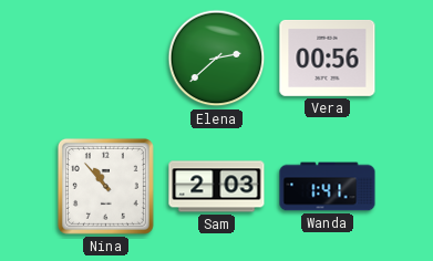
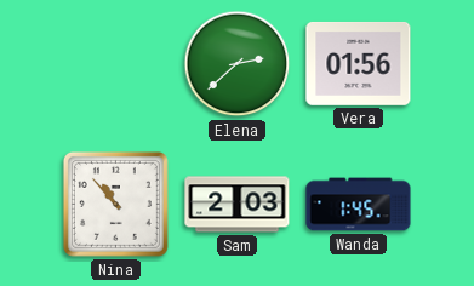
Vera: 00:56 -> 01:56
Wanda: 1:41 -> 1:45
